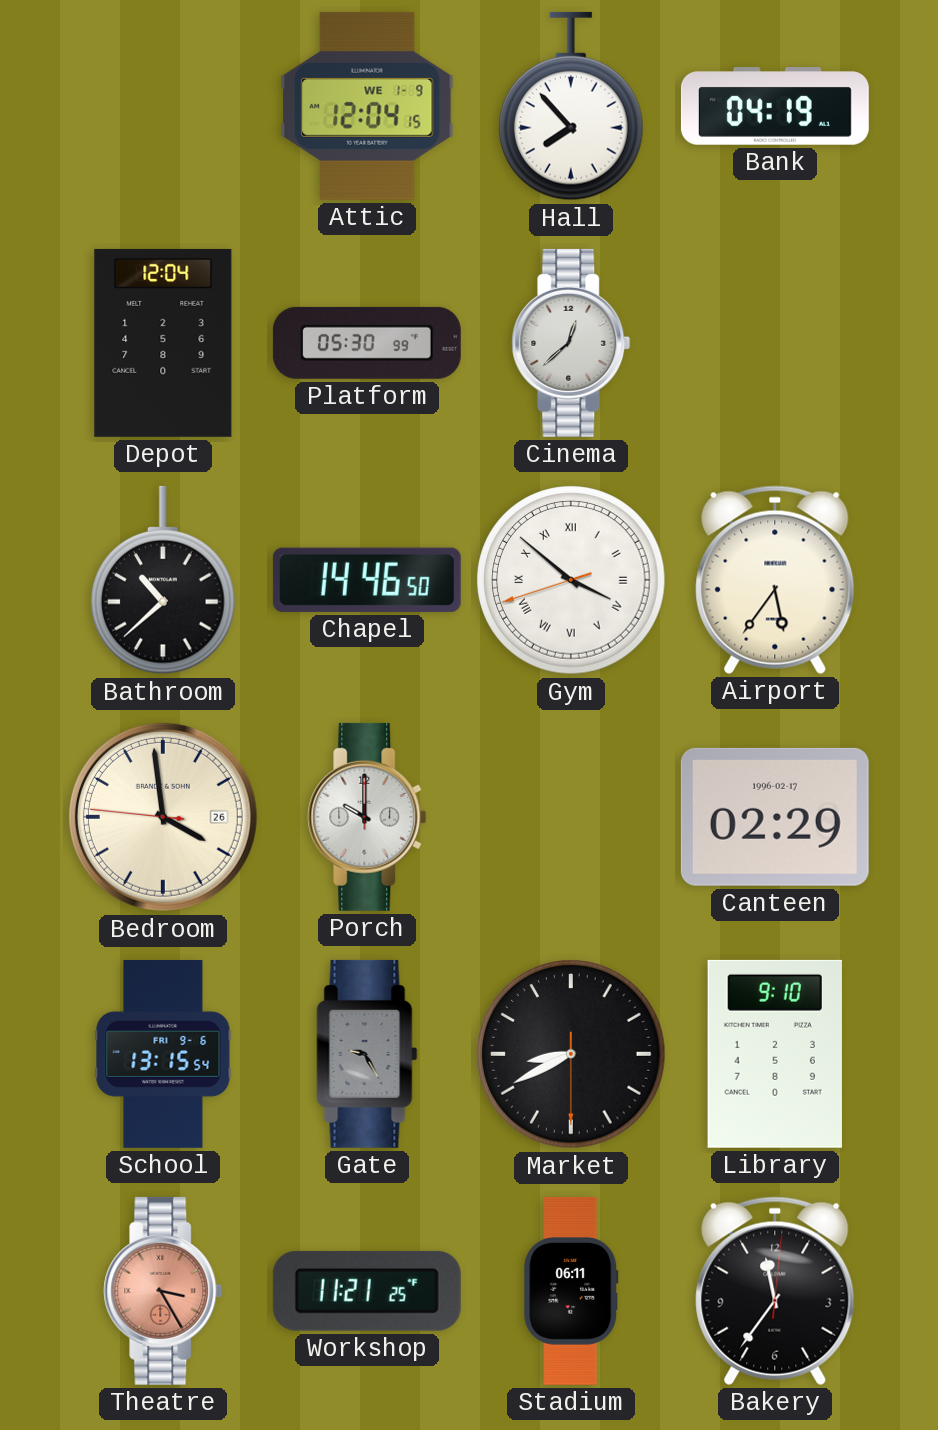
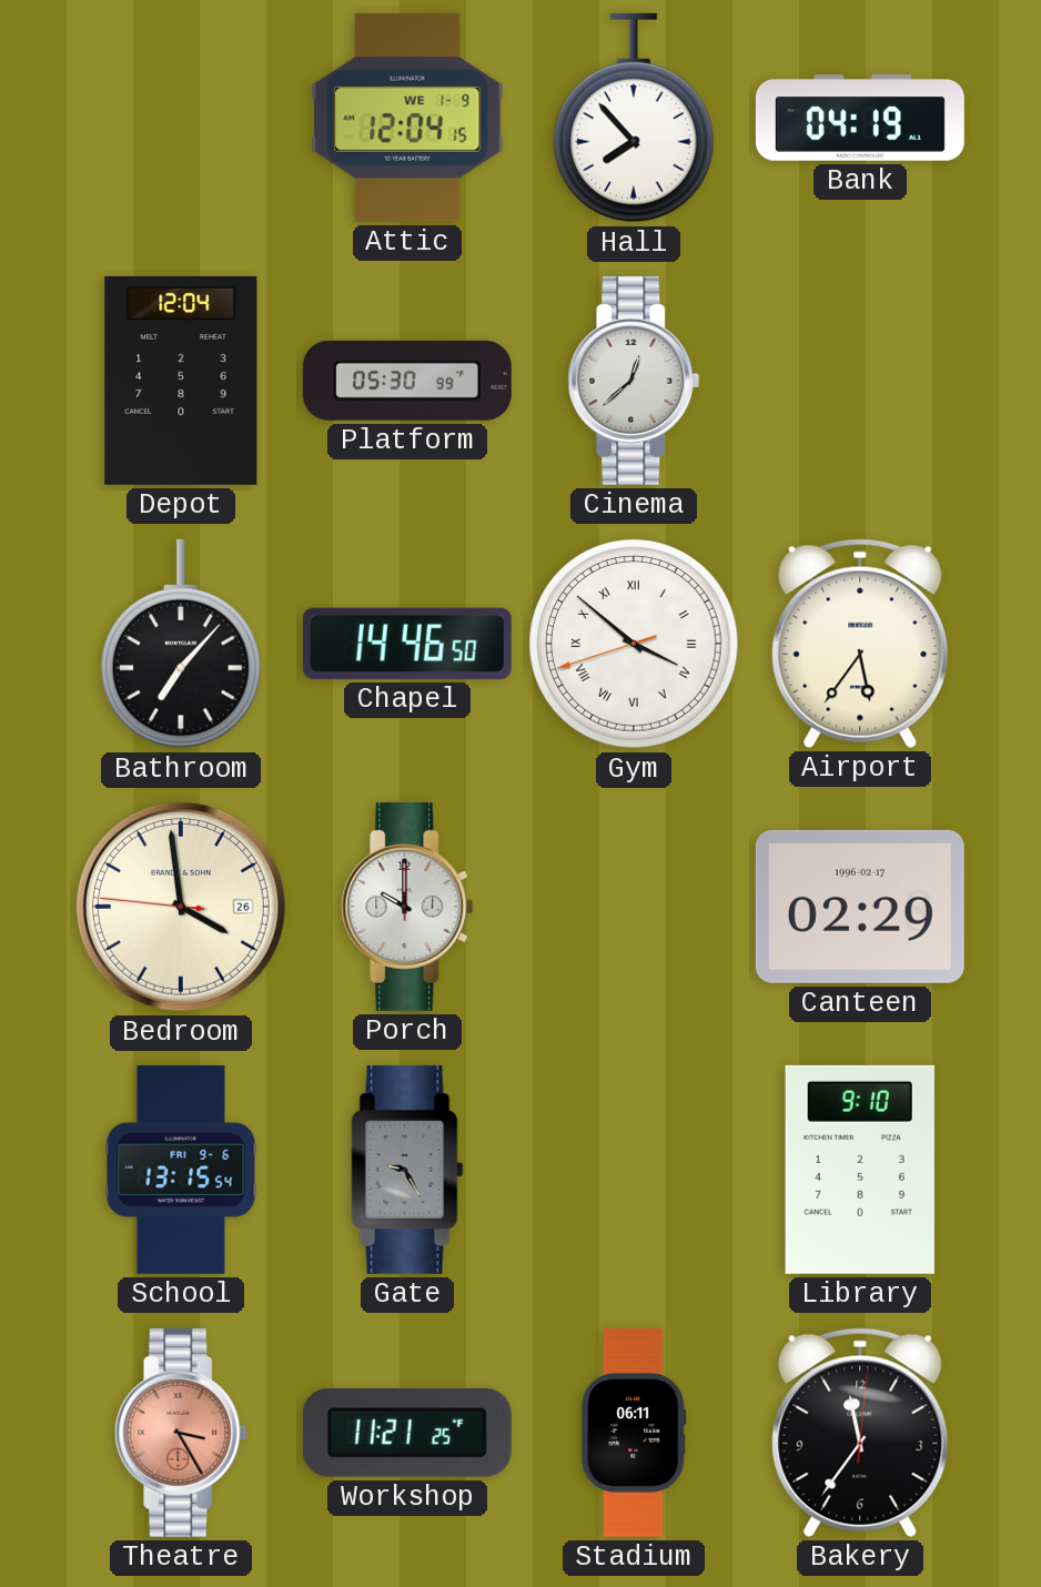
Bathroom: 10:38 -> 7:07
Market: 8:40 -> none
